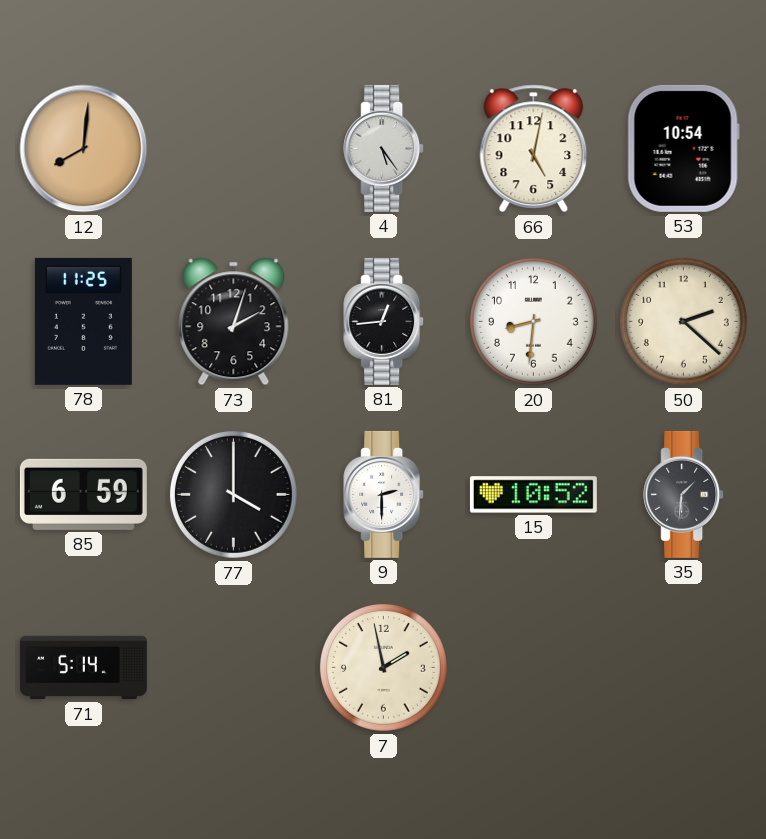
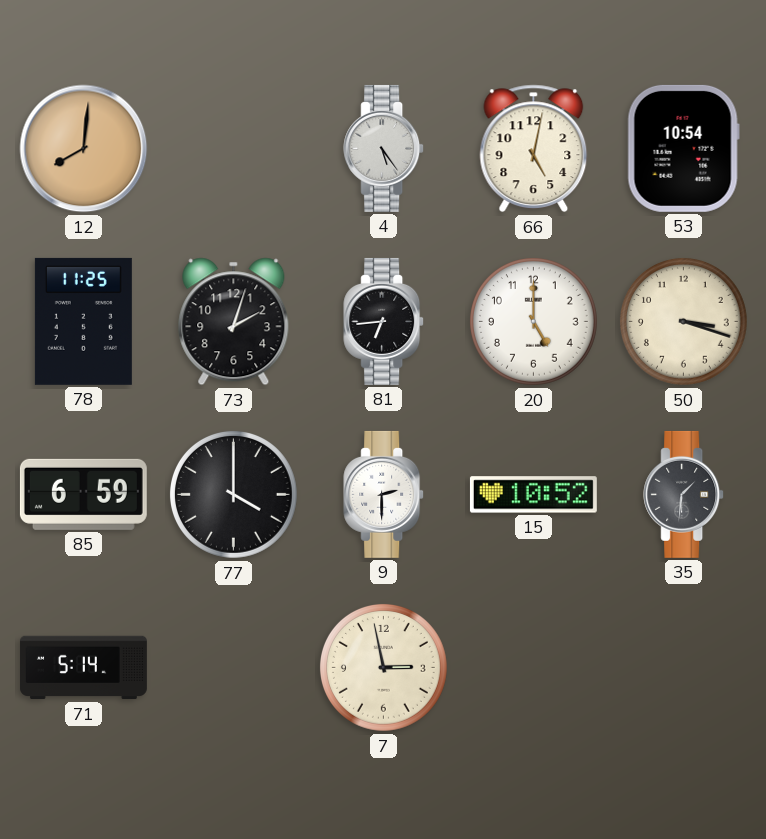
81: 12:44 -> 6:44
20: 8:31 -> 5:00
50: 2:22 -> 3:18
7: 1:58 -> 2:58
